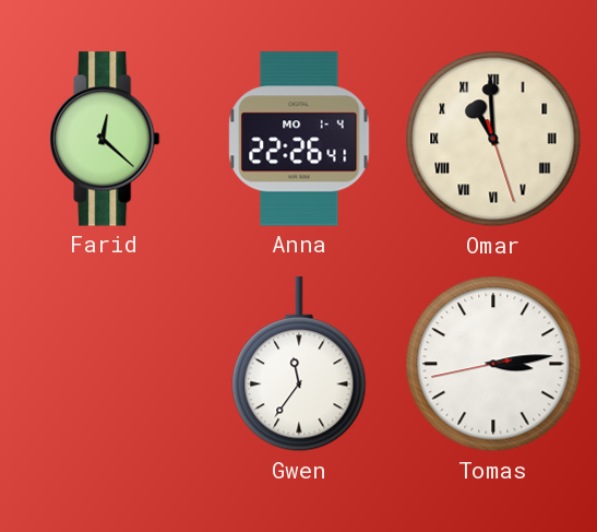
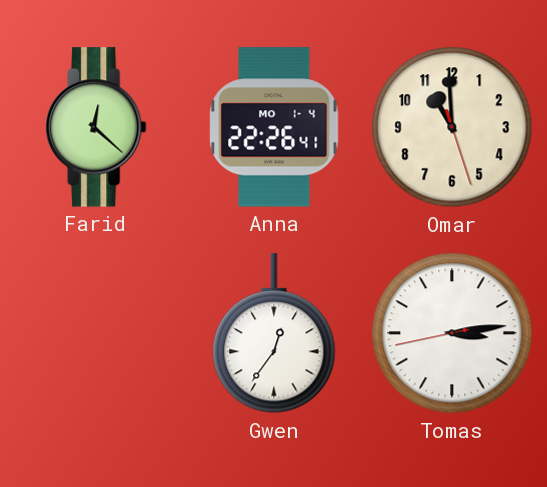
Omar numerals: Roman -> Arabic
Gwen: 11:36 -> 12:36
